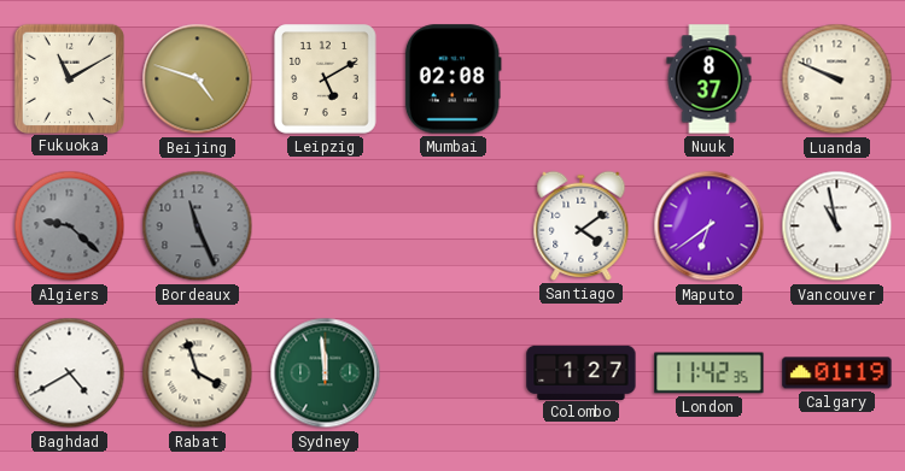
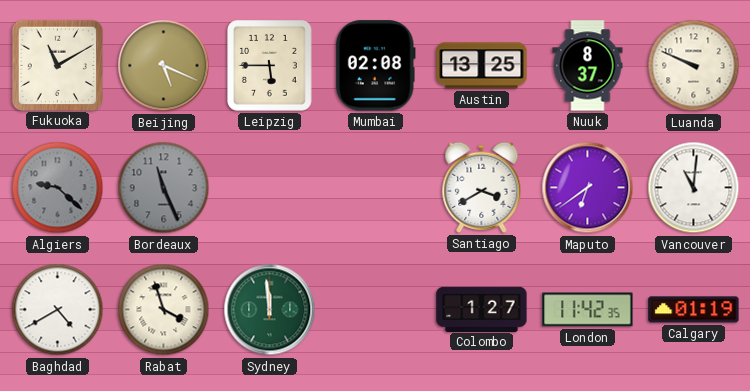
Beijing: 4:48 -> 5:19
Leipzig: 5:10 -> 5:45
Austin: none -> 13:25
Santiago: 4:09 -> 3:40
Vancouver: 10:58 -> 11:01
